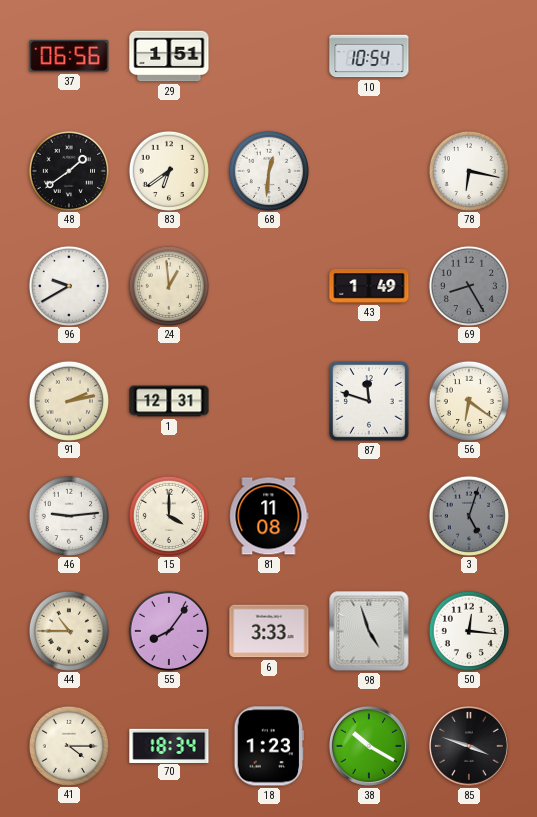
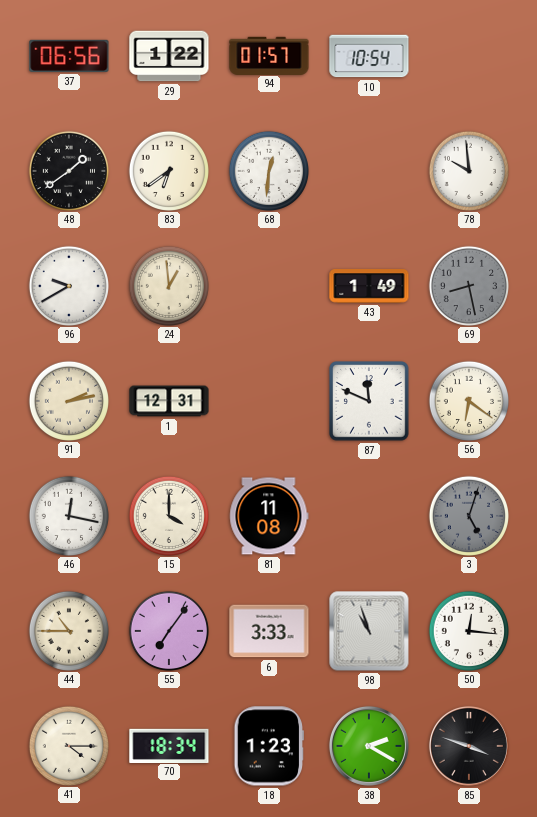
29: 1:51 -> 1:22
94: none -> 01:57
78: 6:17 -> 9:59
69: 8:25 -> 8:28
87: 11:48 -> 11:49
46: 9:14 -> 12:17
55: 8:06 -> 7:06
98: 4:57 -> 10:57
38: 10:20 -> 2:20
